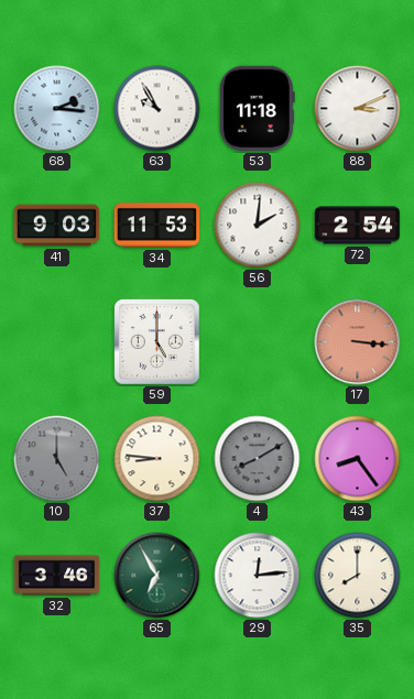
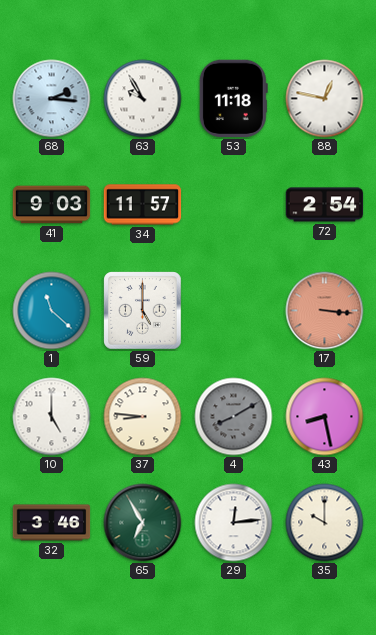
88: 3:11 -> 12:47
34: 11:53 -> 11:57
56: 2:01 -> none
1: none -> 11:22
10 dial: grey -> white
43: 8:24 -> 8:28
35: 8:00 -> 10:00
